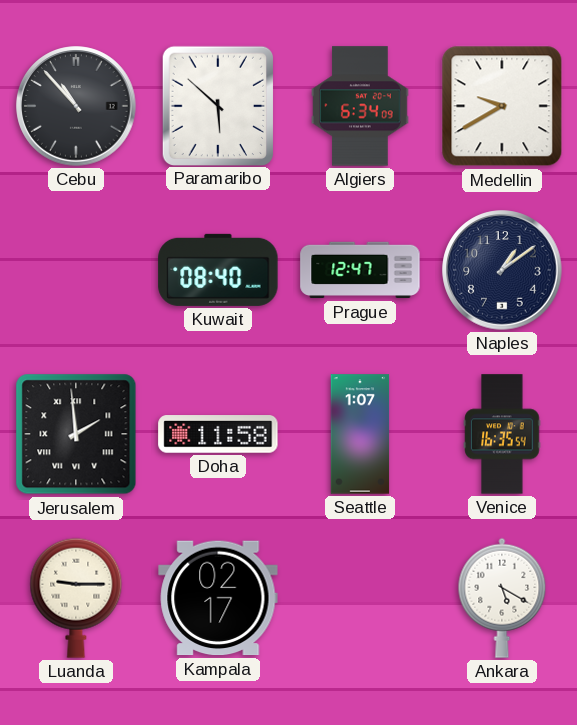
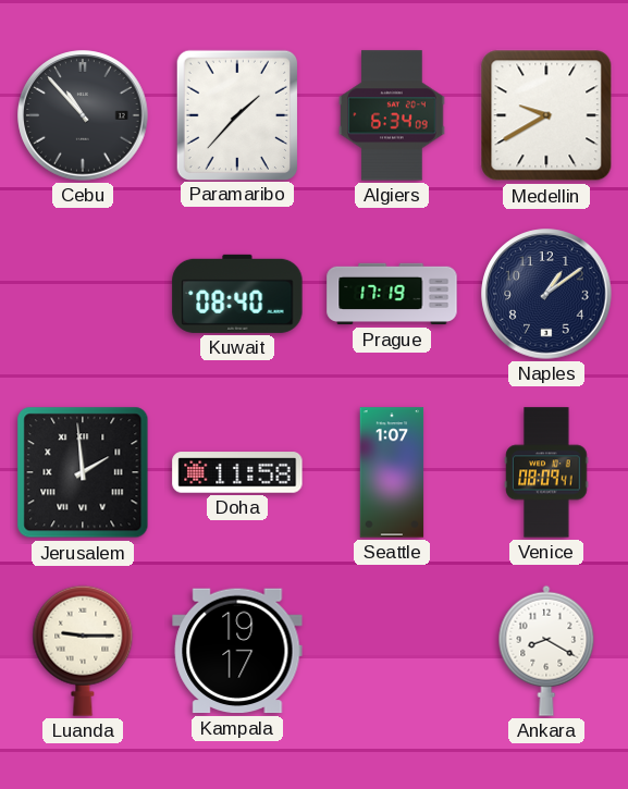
Paramaribo: 5:52 -> 1:37
Prague: 12:47 -> 17:19
Venice: 16:35 -> 08:09
Kampala: 02:17 -> 19:17
Ankara: 5:20 -> 8:20
